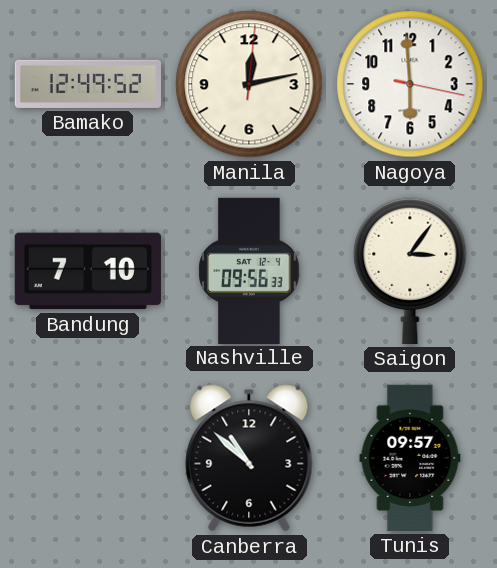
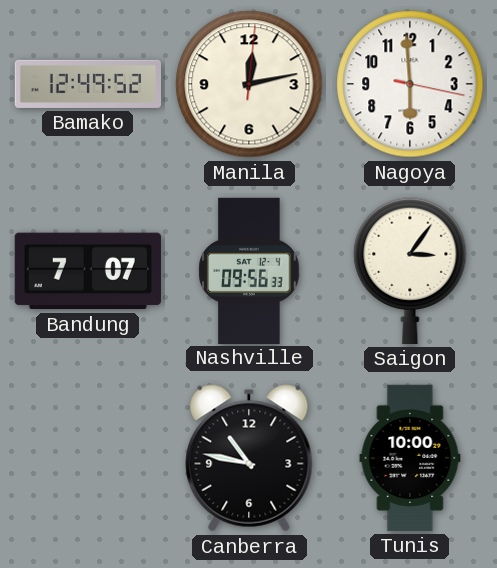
Bandung: 7:10 -> 7:07
Canberra: 10:52 -> 10:47
Tunis: 09:57 -> 10:00
